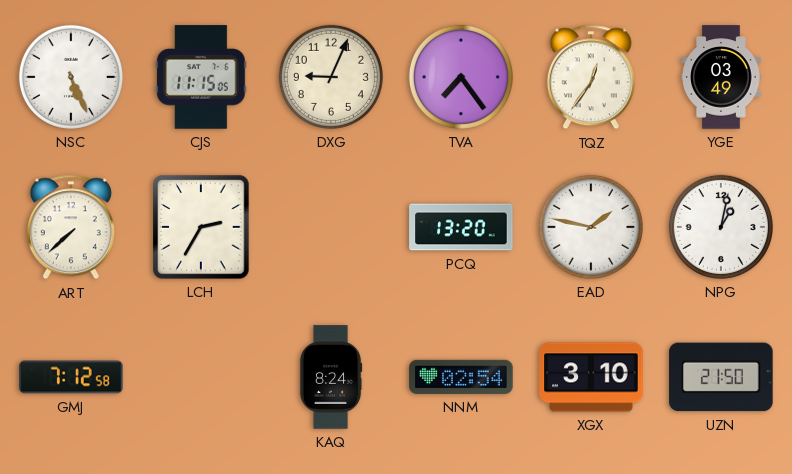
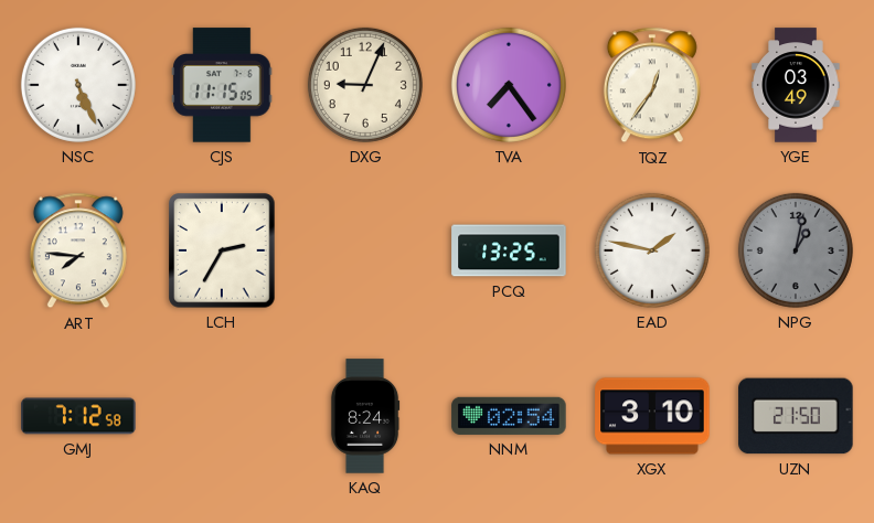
ART: 7:38 -> 7:46
PCQ: 13:20 -> 13:25
NPG dial: white -> grey
